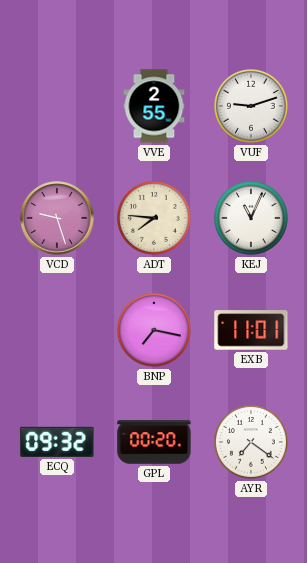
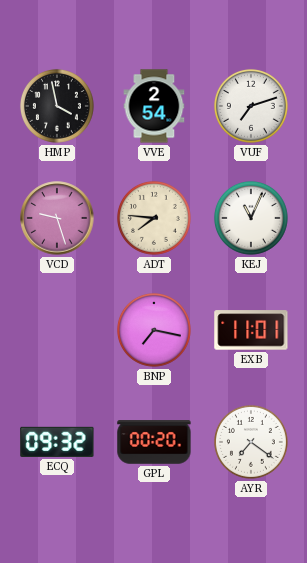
HMP: none -> 3:58
VVE: 2:55 -> 2:54
VUF: 9:12 -> 7:12
